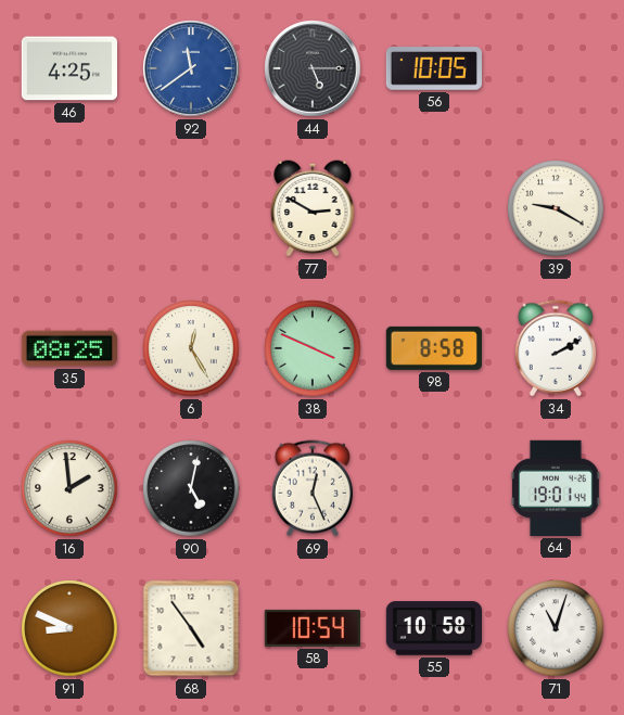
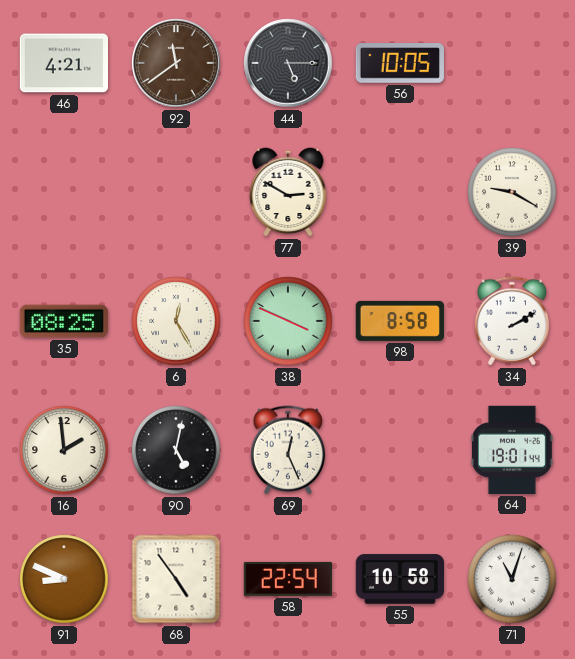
46: 4:25 -> 4:21
92 dial: blue -> brown
58: 10:54 -> 22:54
